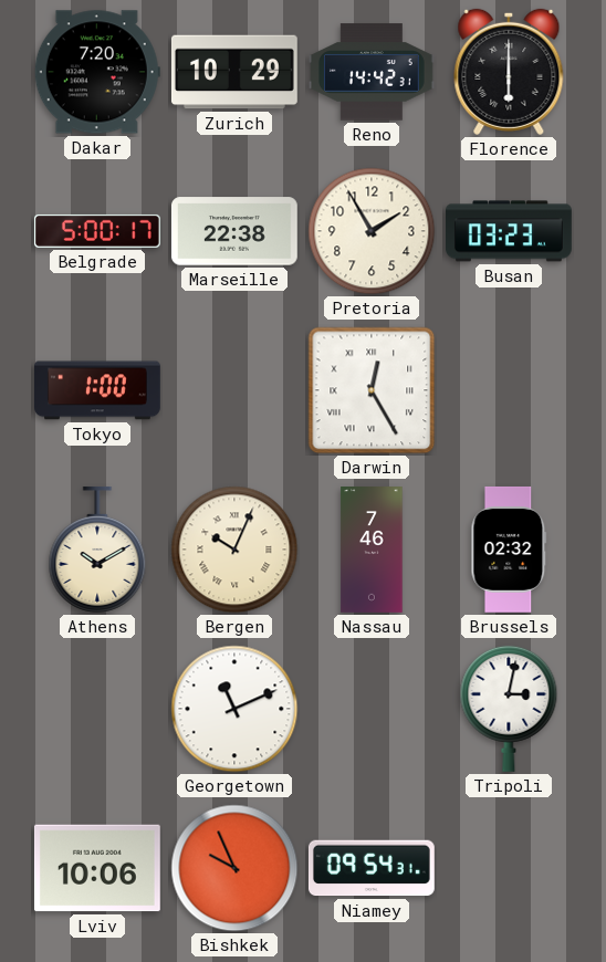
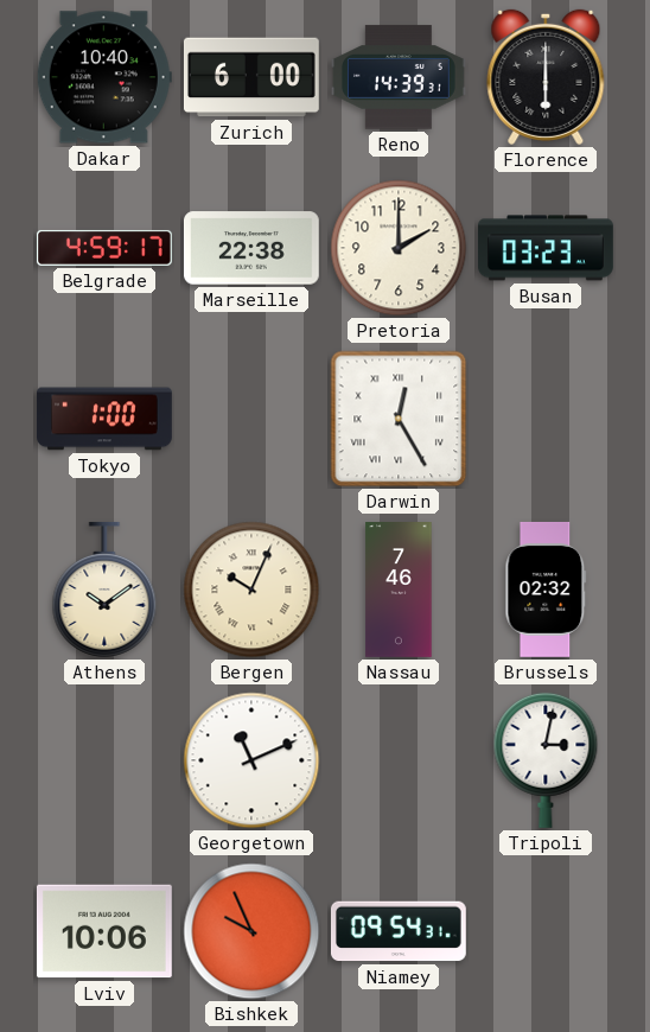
Dakar: 7:20 -> 10:40
Zurich: 10:29 -> 6:00
Reno: 14:42 -> 14:39
Belgrade: 5:00 -> 4:59
Pretoria: 1:55 -> 2:00
Athens: 10:10 -> 10:09
